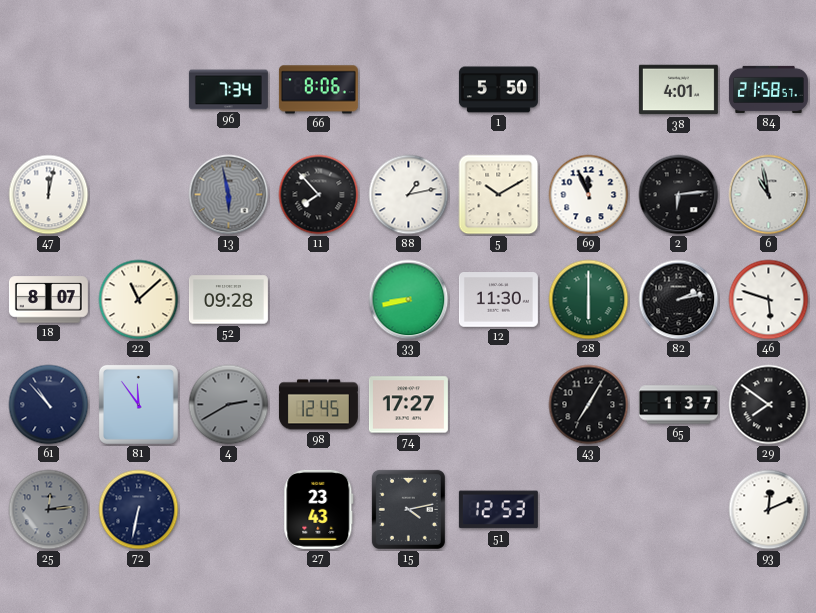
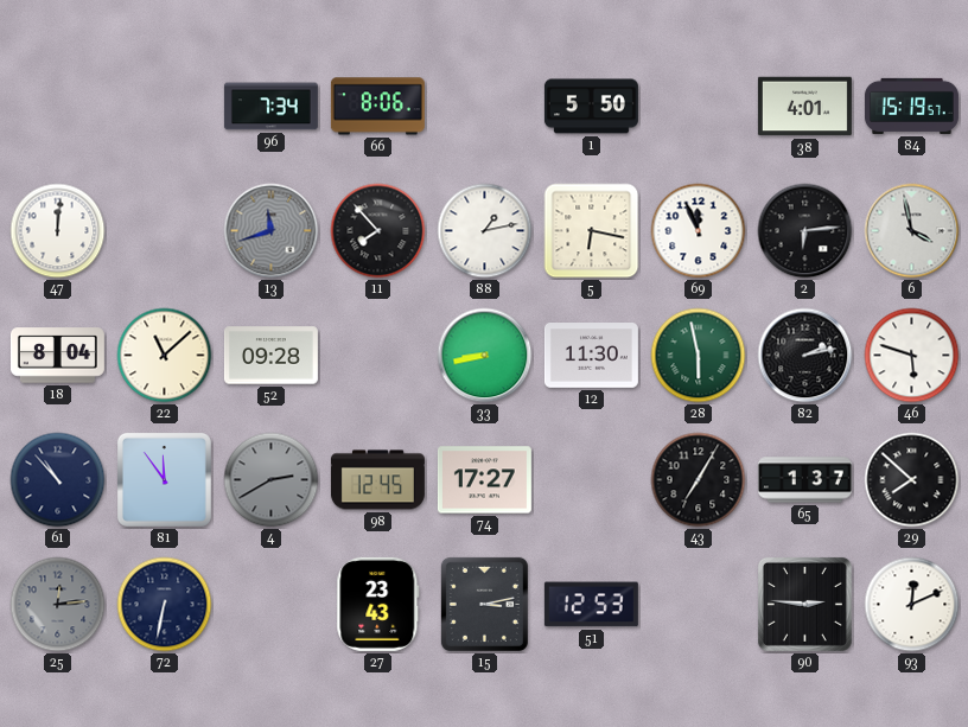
84: 21:58 -> 15:19
47: 12:02 -> 12:01
13: 5:58 -> 11:42
5: 10:10 -> 6:17
6: 10:58 -> 3:58
18: 8:07 -> 8:04
28: 6:00 -> 5:58
29: 7:51 -> 7:52
15: 4:13 -> 3:13
90: none -> 2:46
